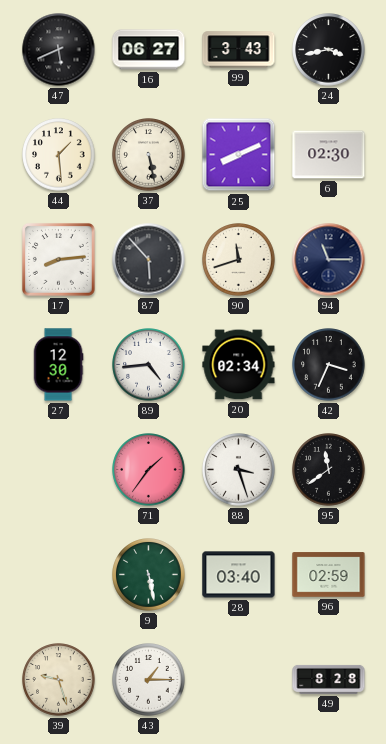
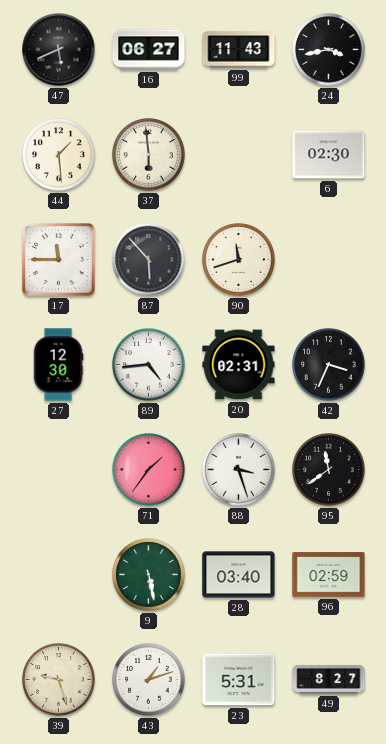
99: 3:43 -> 11:43
37: 5:28 -> 5:59
25: 8:11 -> none
17: 8:14 -> 11:45
94: 11:15 -> none
20: 02:34 -> 02:31
43: 1:15 -> 1:12
23: none -> 5:31
49: 8:28 -> 8:27
